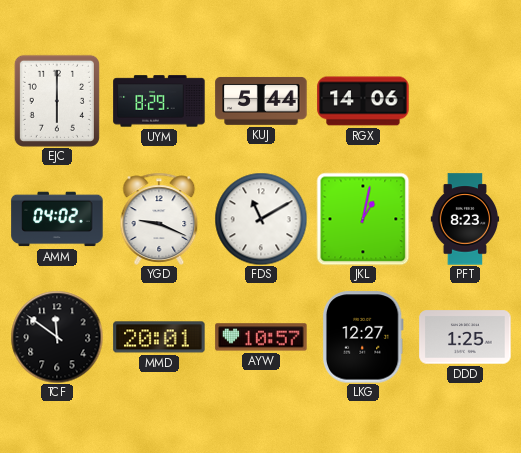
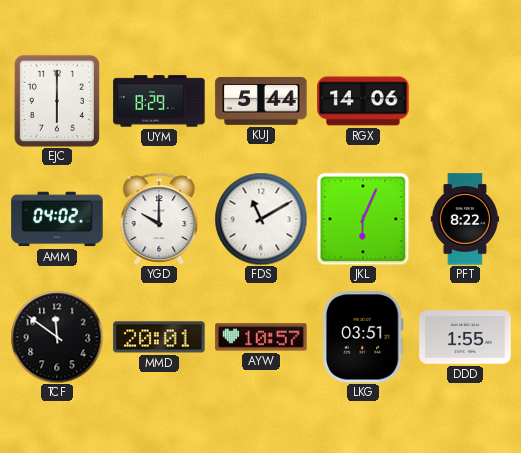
YGD: 9:19 -> 10:00
JKL: 1:02 -> 6:04
PFT: 8:23 -> 8:22
LKG: 12:27 -> 03:51
DDD: 1:25 -> 1:55
